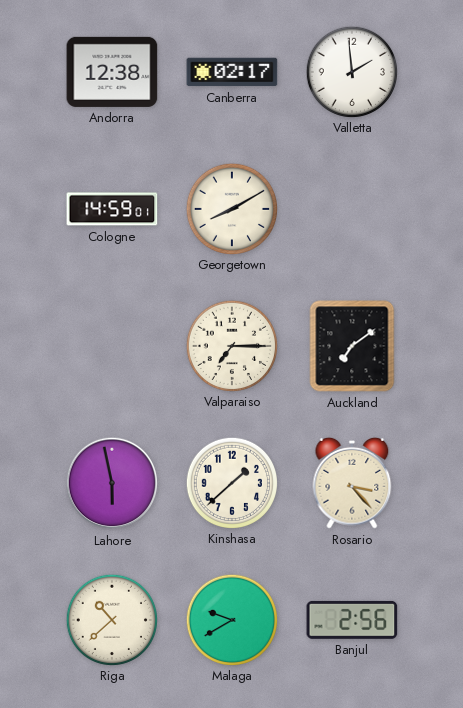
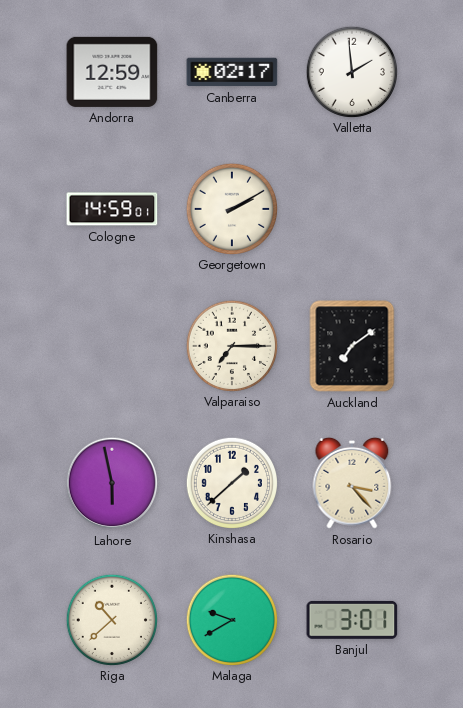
Andorra: 12:38 -> 12:59
Georgetown: 8:10 -> 2:10
Banjul: 2:56 -> 3:01
